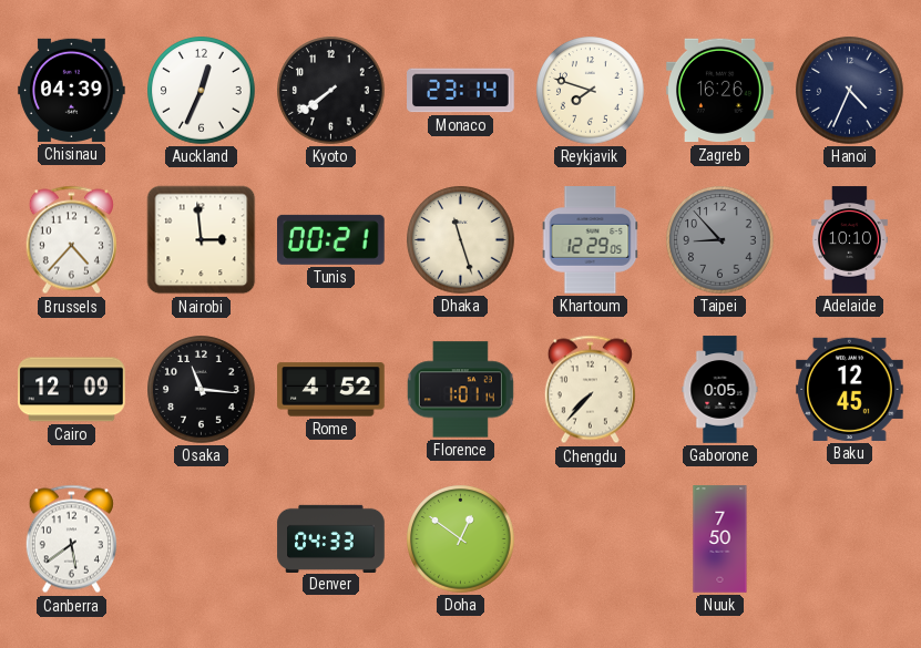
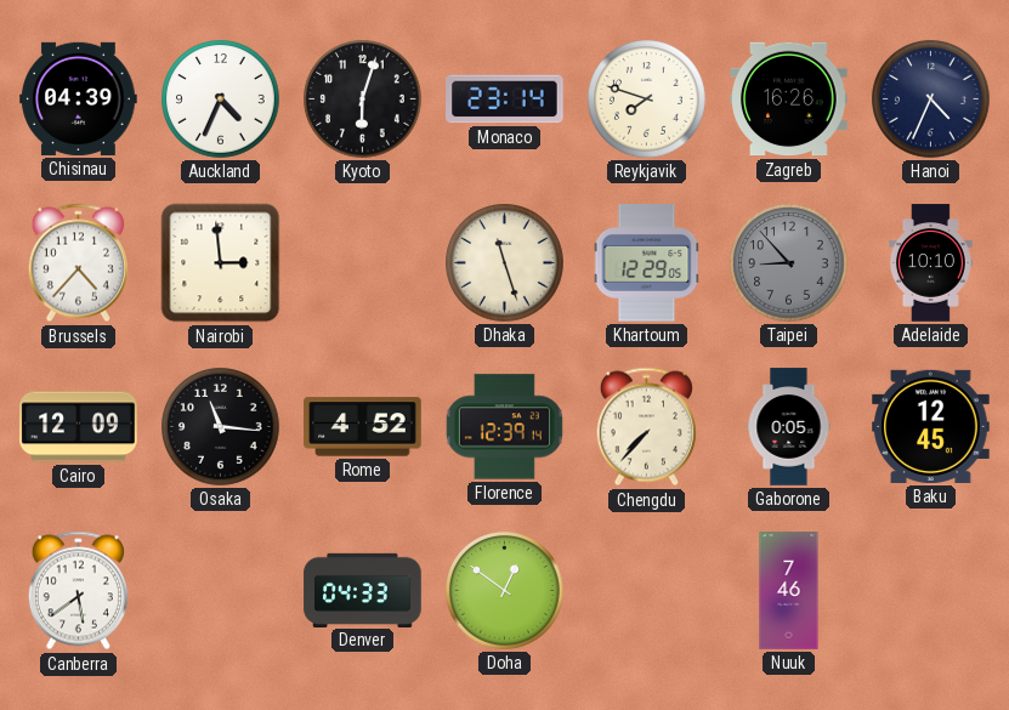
Auckland: 12:34 -> 4:34
Kyoto: 7:39 -> 6:03
Tunis: 00:21 -> none
Florence: 1:01 -> 12:39
Nuuk: 7:50 -> 7:46
